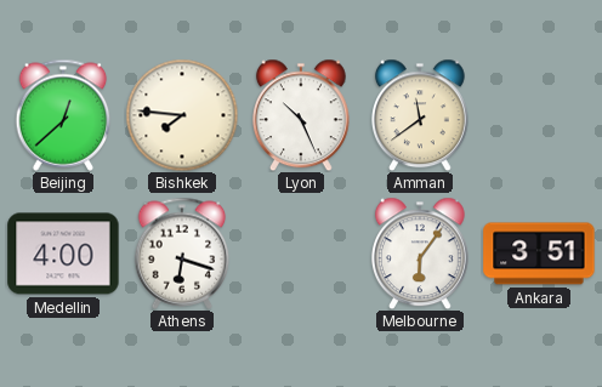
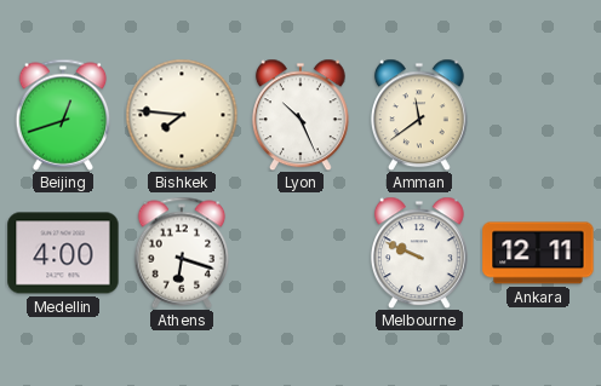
Beijing: 12:38 -> 12:42
Melbourne: 6:06 -> 9:49
Ankara: 3:51 -> 12:11
